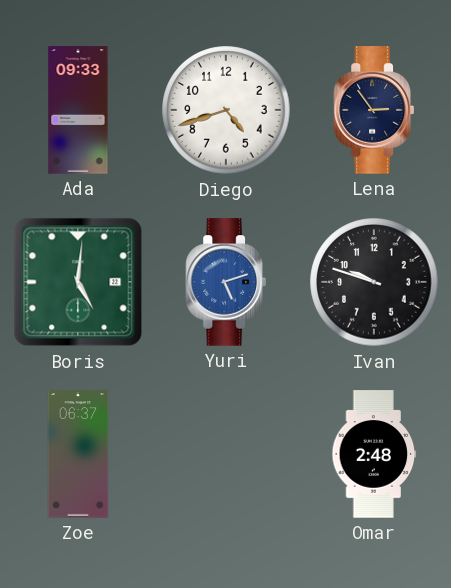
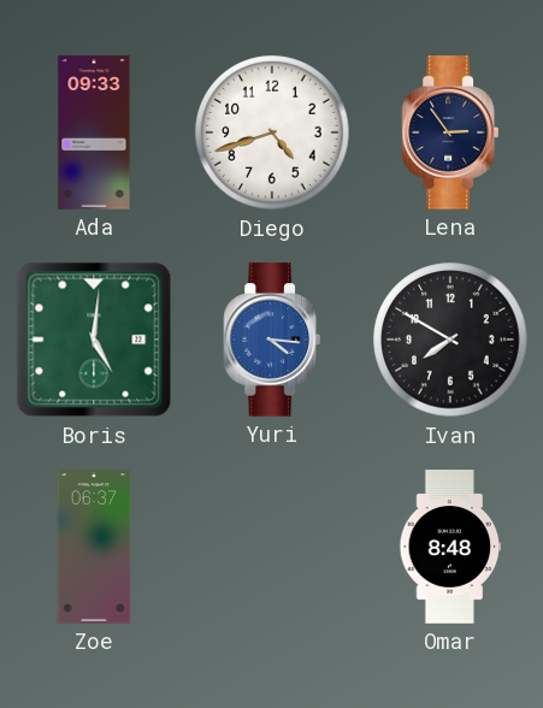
Yuri: 5:12 -> 4:16
Ivan: 9:48 -> 7:50
Omar: 2:48 -> 8:48
